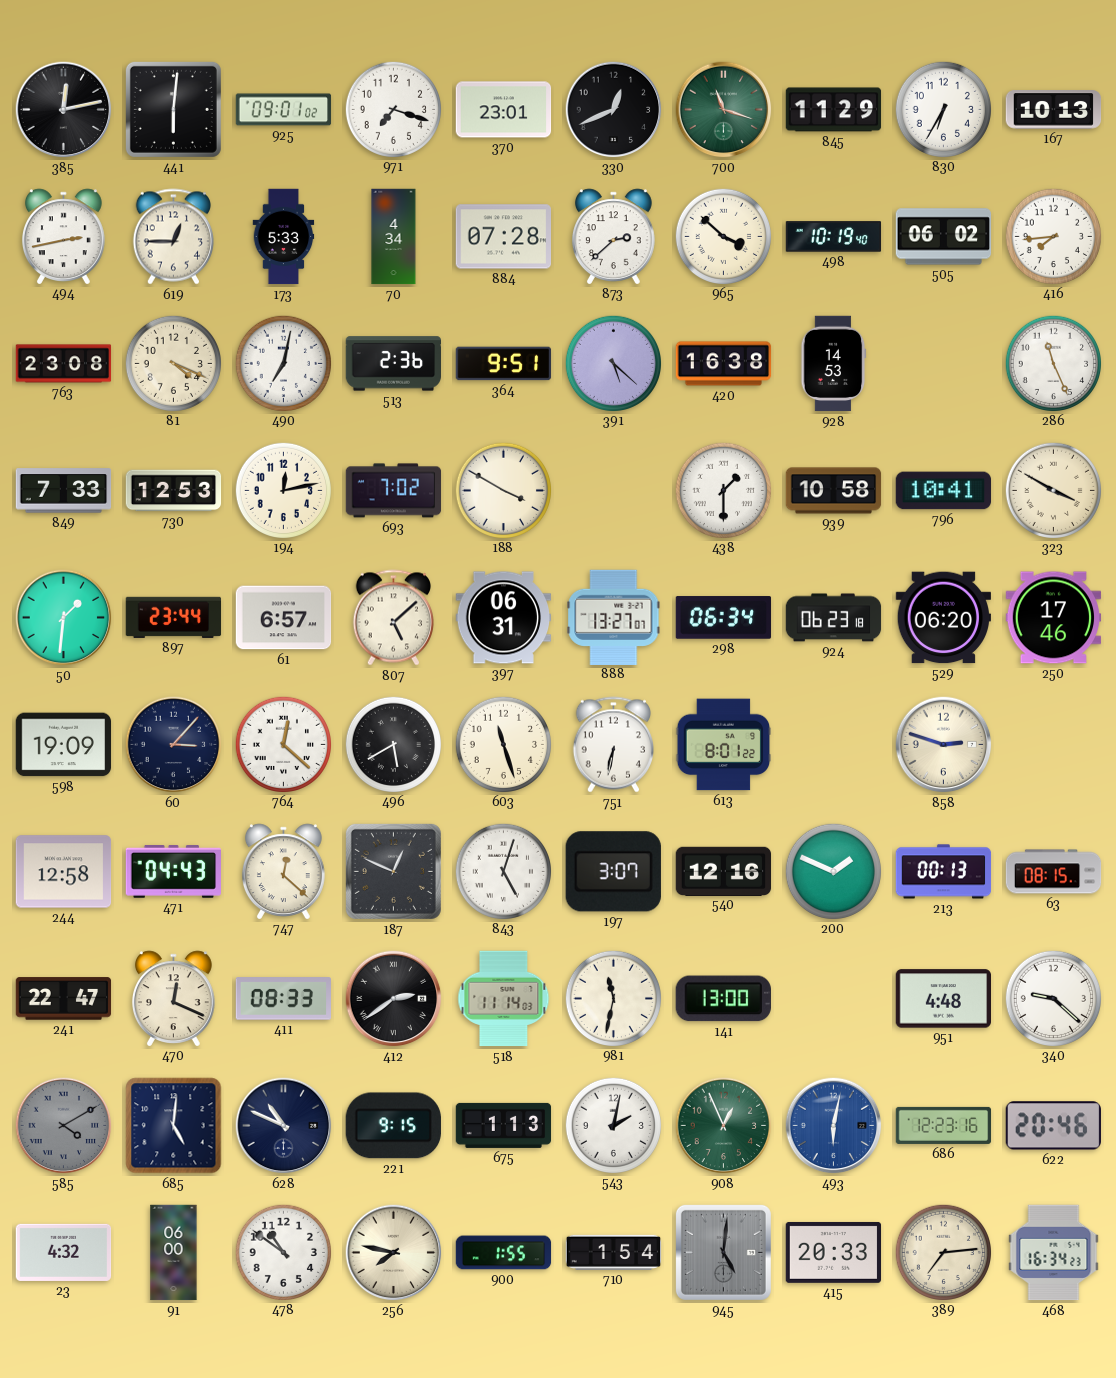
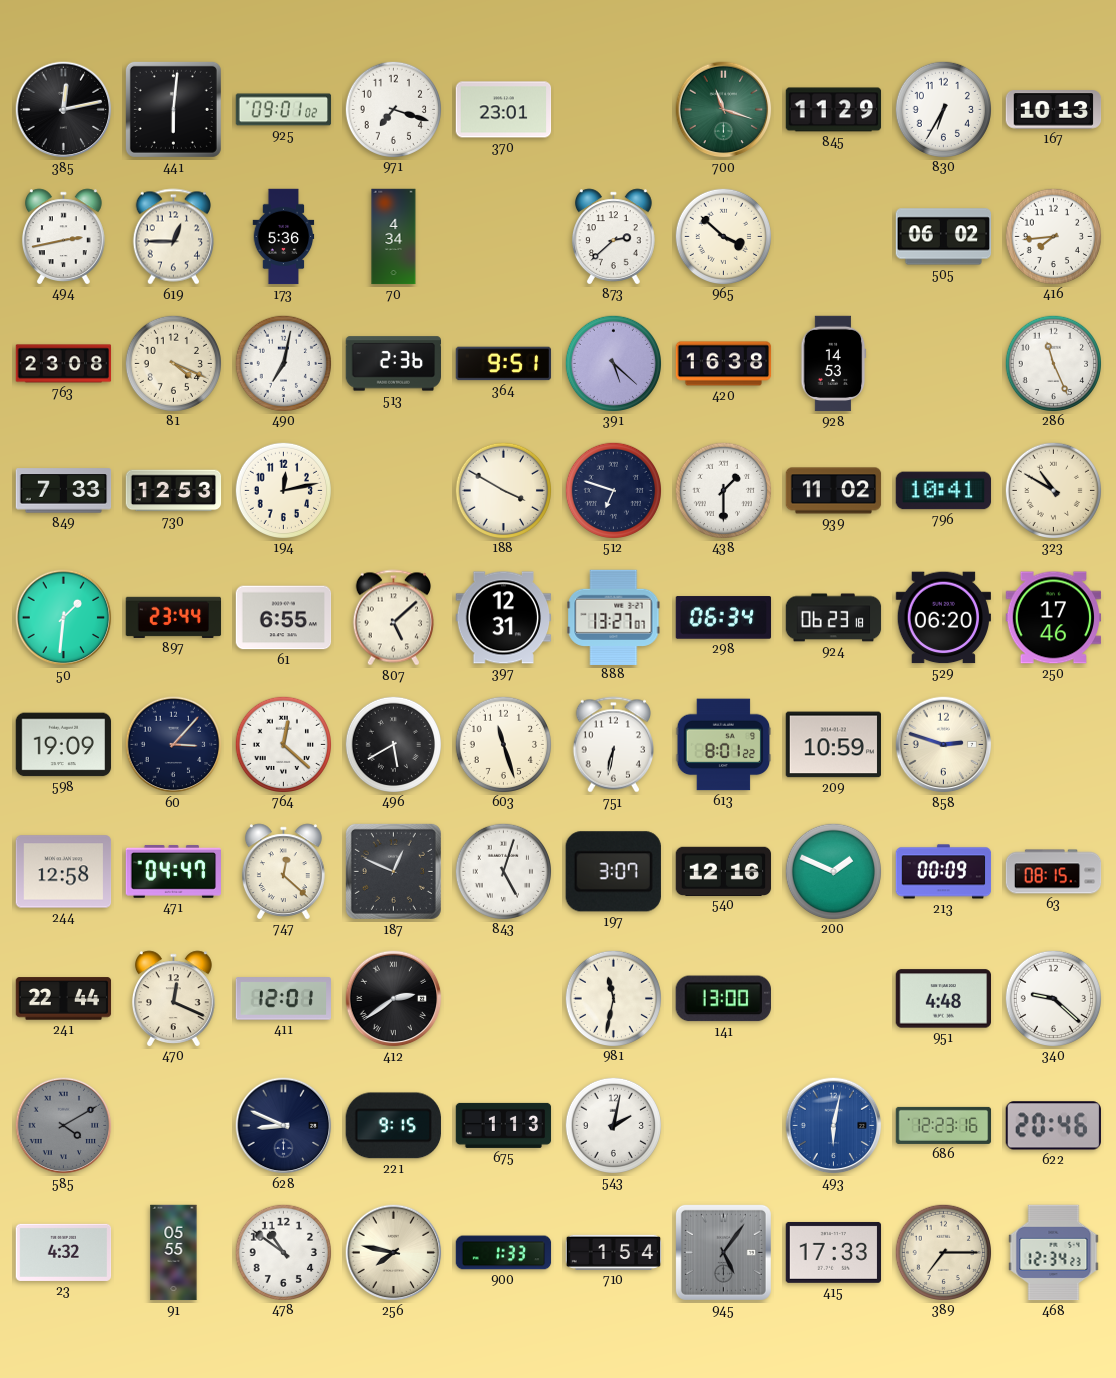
330: 12:41 -> none
173: 5:33 -> 5:36
884: 07:28 -> none
498: 10:19 -> none
693: 7:02 -> none
512: none -> 6:48
939: 10:58 -> 11:02
323: 3:50 -> 10:50
61: 6:57 -> 6:55
397: 06:31 -> 12:31
209: none -> 10:59
471: 04:43 -> 04:47
213: 00:13 -> 00:09
241: 22:47 -> 22:44
411: 08:33 -> 12:01
518: 11:14 -> none
685: 5:01 -> none
628: 10:49 -> 8:49
908: 12:56 -> none
91: 06:00 -> 05:55
900: 1:55 -> 1:33
945: 5:01 -> 5:06
415: 20:33 -> 17:33
389: 7:14 -> 7:15
468: 16:34 -> 12:34
